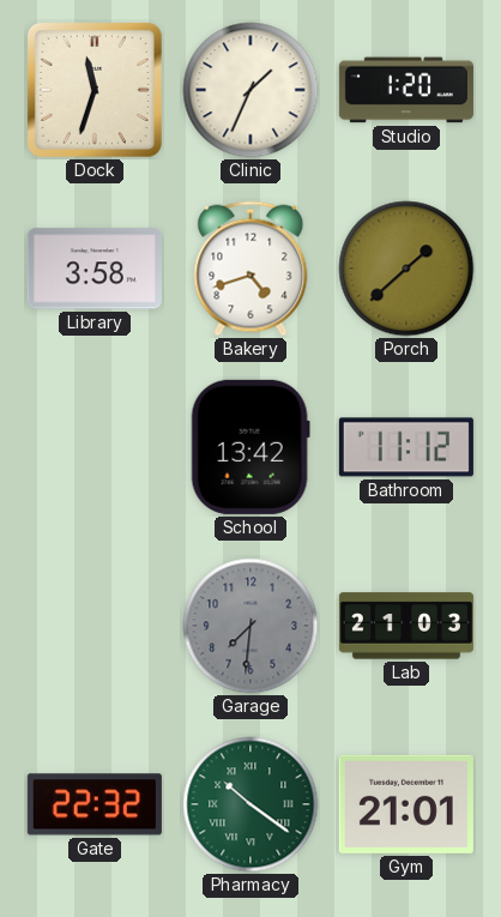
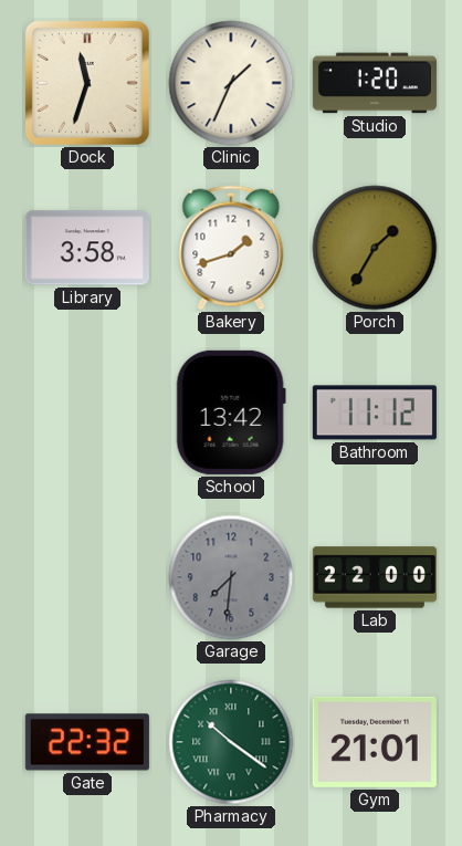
Bakery: 4:42 -> 1:42
Porch: 1:38 -> 1:35
Lab: 21:03 -> 22:00
